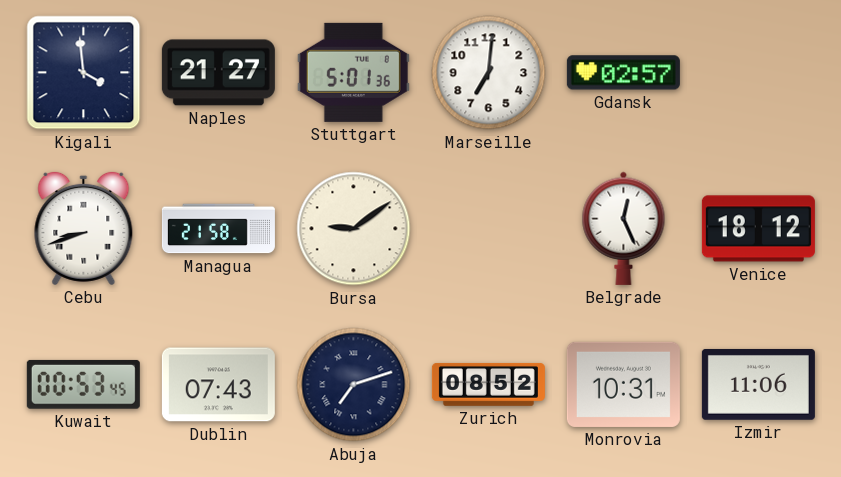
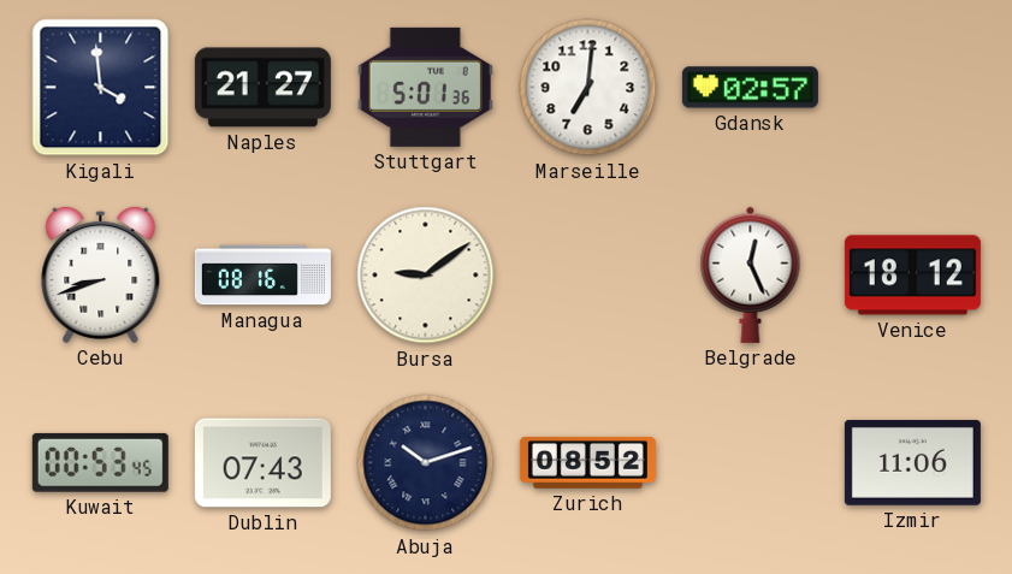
Managua: 21:58 -> 08:16
Abuja: 7:12 -> 10:12
Monrovia: 10:31 -> none
